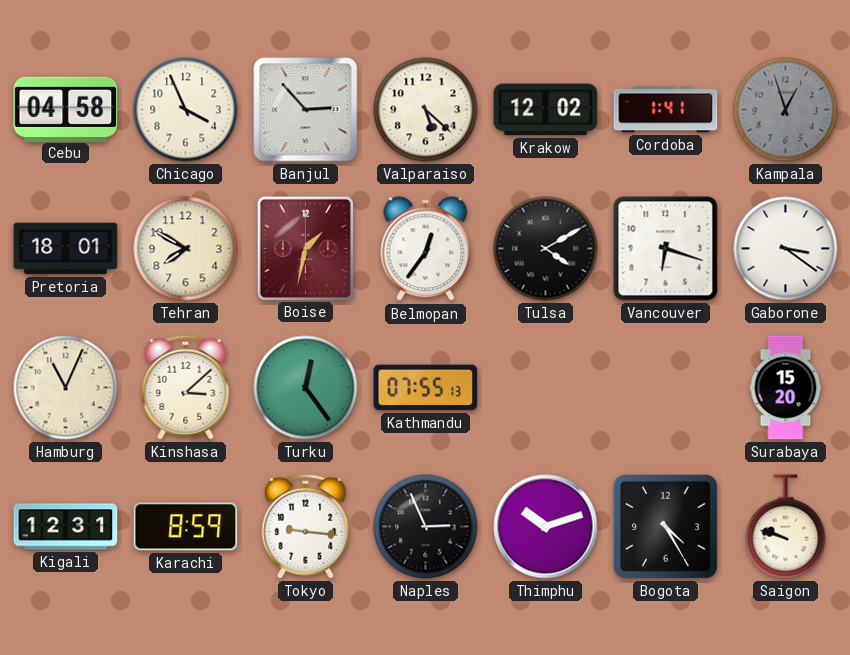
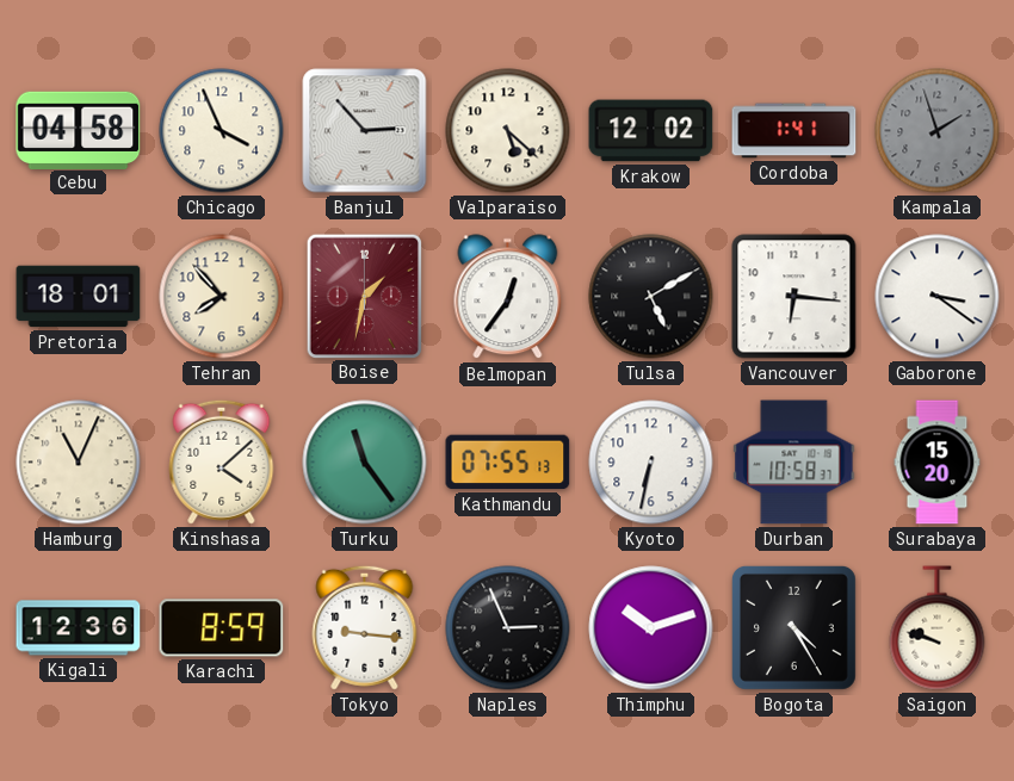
Kampala: 12:57 -> 1:57
Tehran: 7:50 -> 7:53
Tulsa: 4:10 -> 5:10
Vancouver: 6:18 -> 6:16
Kinshasa: 3:08 -> 4:08
Turku: 12:24 -> 11:24
Kyoto: none -> 6:32
Durban: none -> 10:58
Kigali: 12:31 -> 12:36
